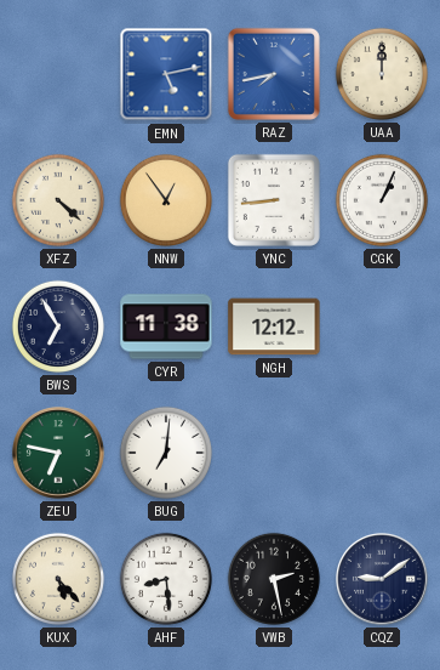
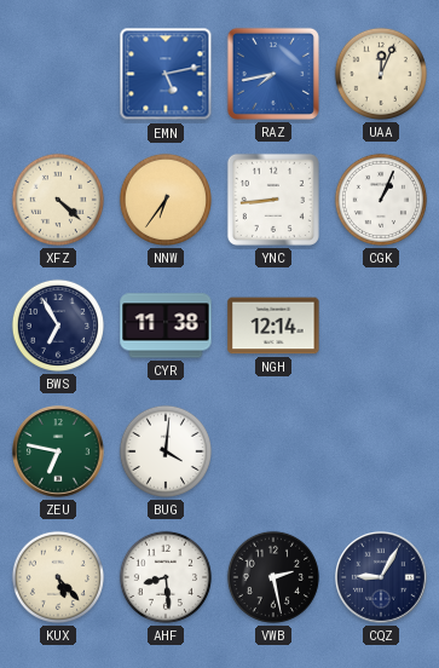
UAA: 12:00 -> 12:04
NNW: 12:54 -> 6:36
NGH: 12:12 -> 12:14
BUG: 7:01 -> 4:01
CQZ: 9:09 -> 9:05
